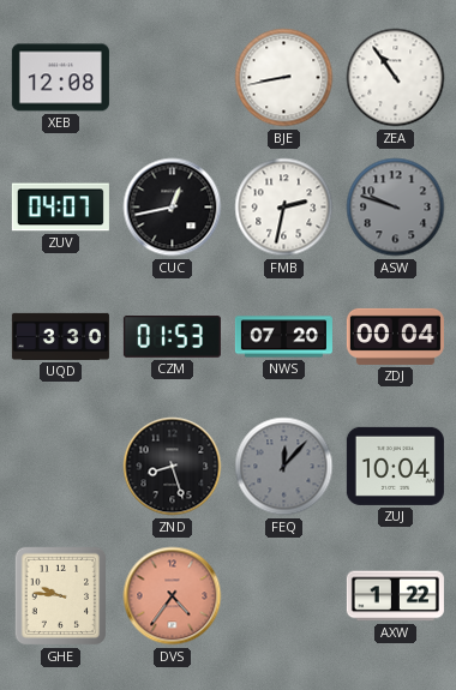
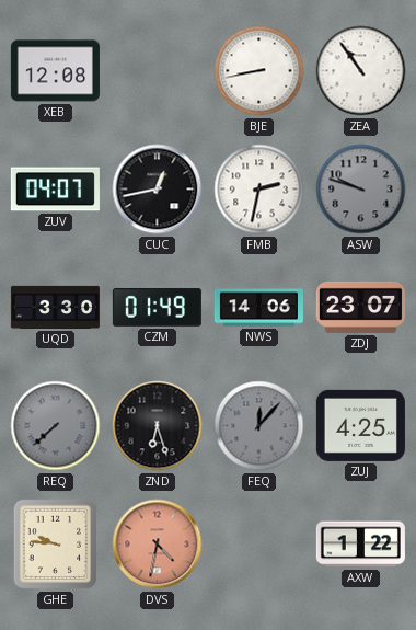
CZM: 01:53 -> 01:49
NWS: 07:20 -> 14:06
ZDJ: 00:04 -> 23:07
REQ: none -> 7:38
ZND: 8:27 -> 6:27
ZUJ: 10:04 -> 4:25
DVS: 4:36 -> 4:32
